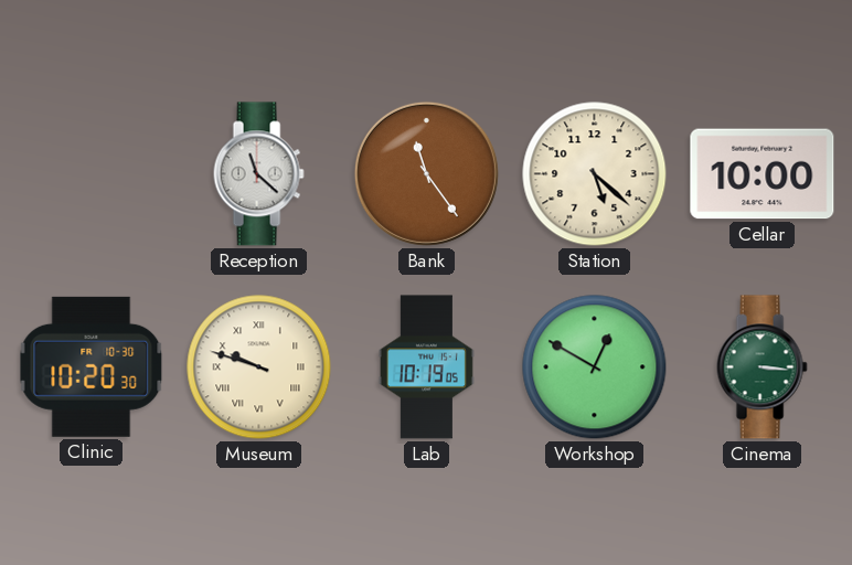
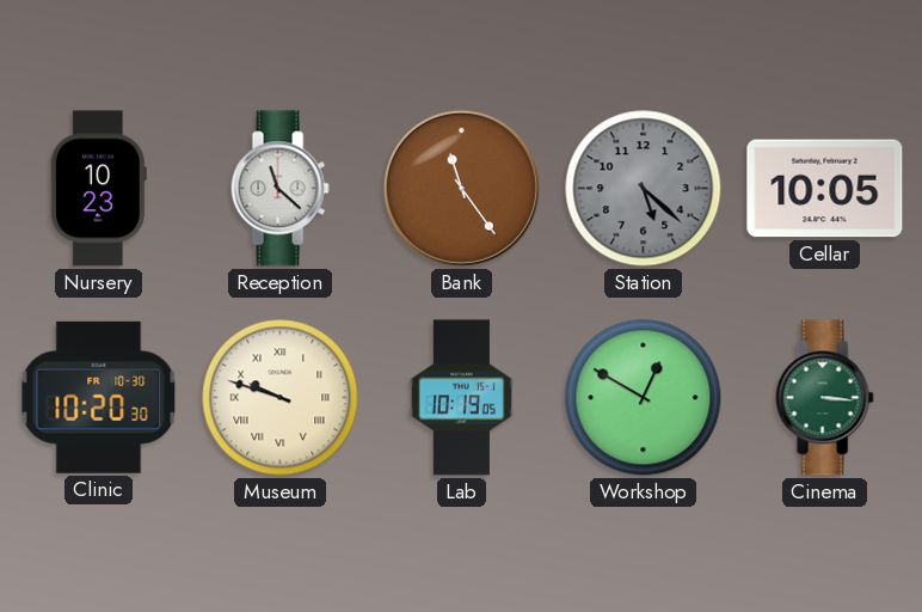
Nursery: none -> 10:23
Station dial: cream -> grey
Cellar: 10:00 -> 10:05
